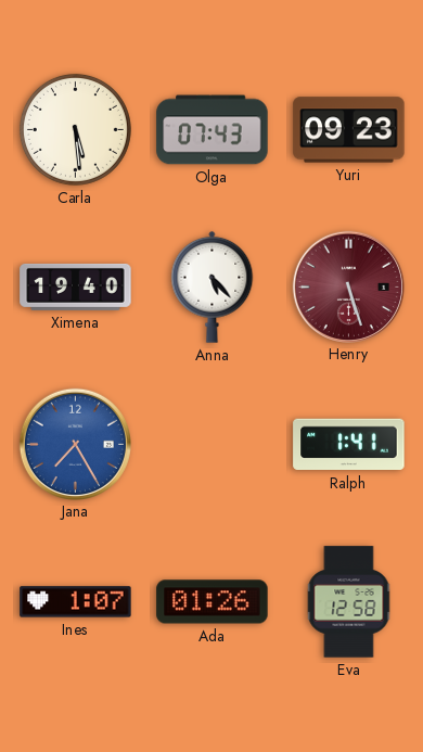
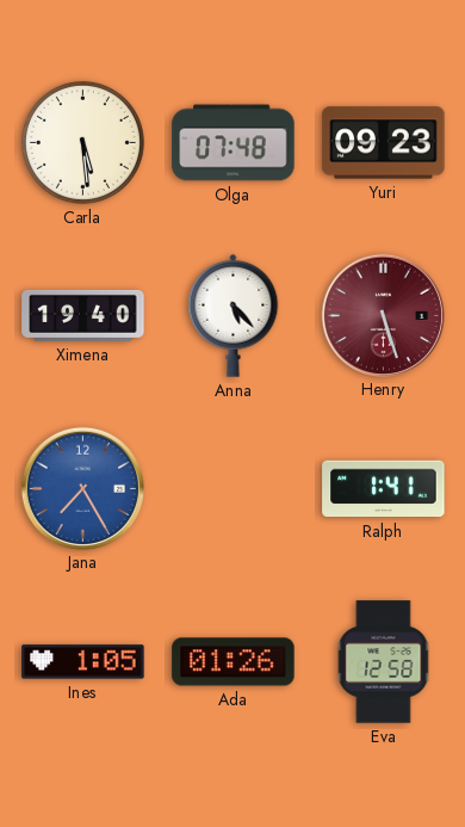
Olga: 07:43 -> 07:48
Ines: 1:07 -> 1:05
